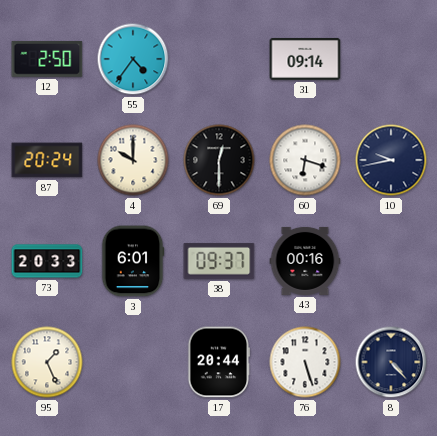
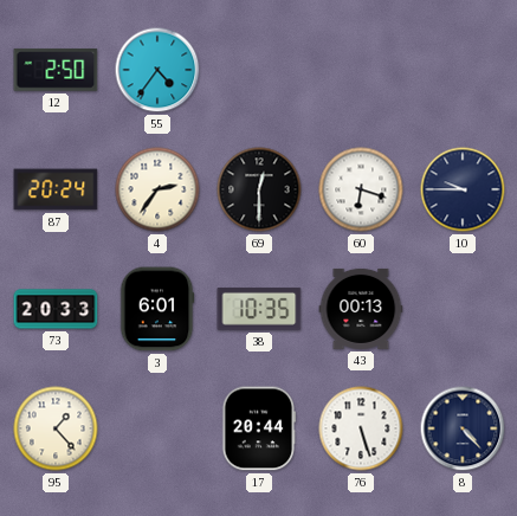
31: 09:14 -> none
4: 10:00 -> 2:36
10: 9:43 -> 9:45
38: 09:37 -> 10:35
43: 00:16 -> 00:13
95: 1:26 -> 1:23
